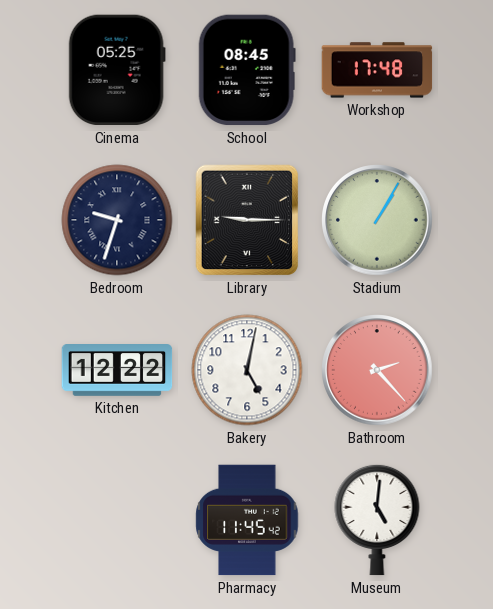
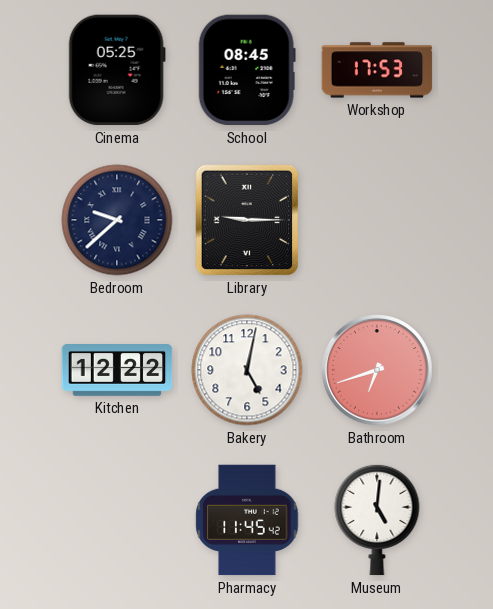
Workshop: 17:48 -> 17:53
Bedroom: 9:33 -> 9:38
Stadium: 1:05 -> none
Bathroom: 2:23 -> 6:42
